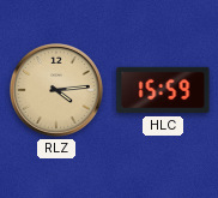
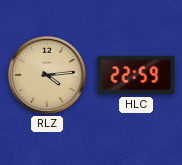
HLC: 15:59 -> 22:59
